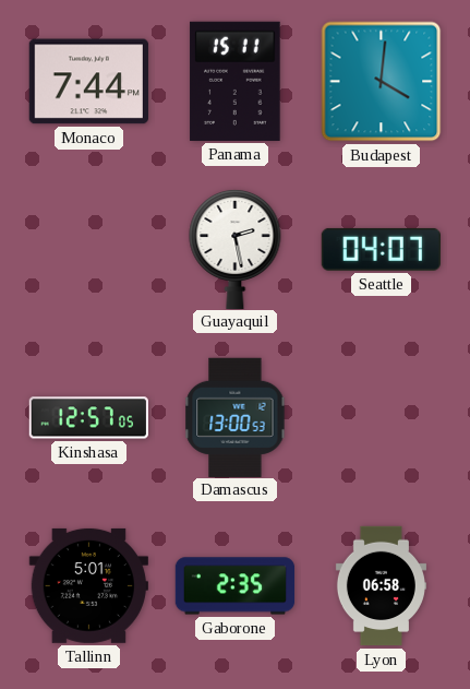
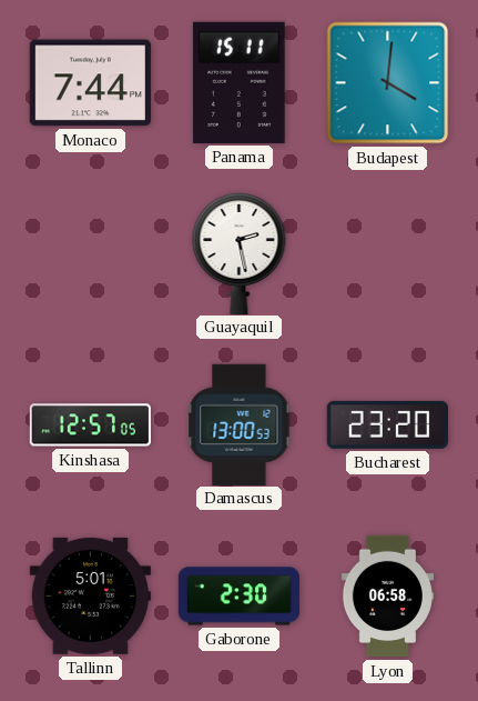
Seattle: 04:07 -> none
Bucharest: none -> 23:20
Gaborone: 2:35 -> 2:30
